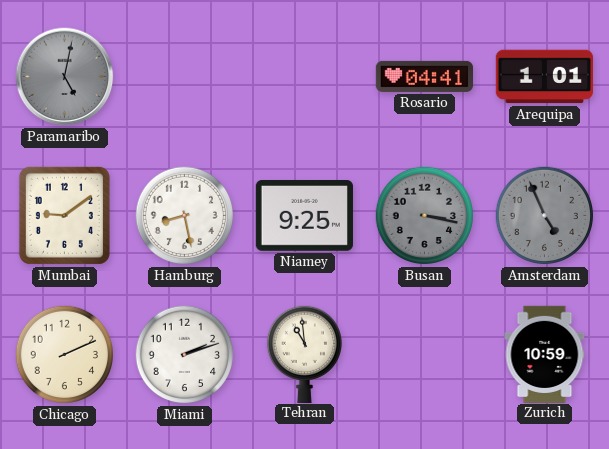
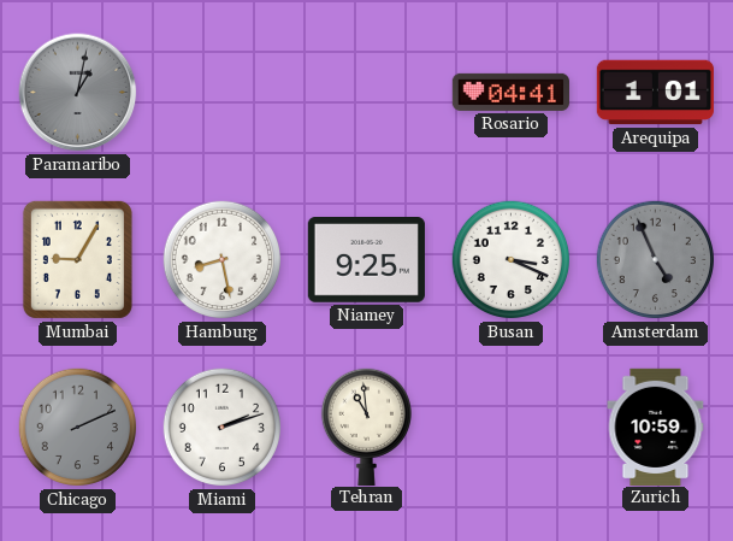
Paramaribo: 5:02 -> 1:02
Mumbai: 9:09 -> 9:05
Busan: 3:17 -> 3:19
Busan dial: grey -> white
Chicago dial: cream -> grey
